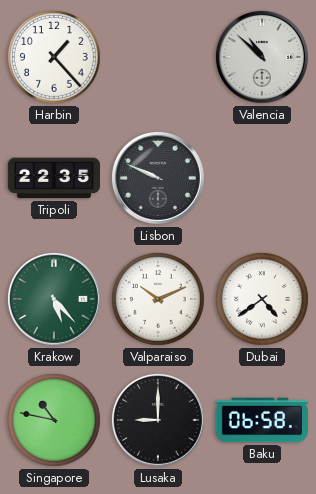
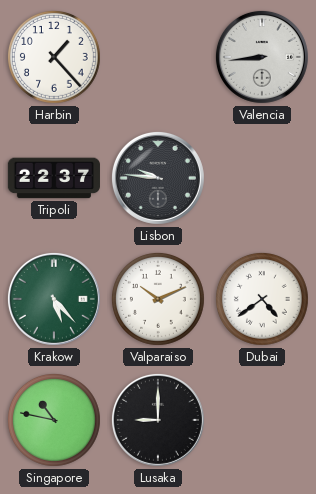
Valencia: 10:52 -> 8:44
Tripoli: 22:35 -> 22:37
Lisbon: 9:49 -> 9:46
Baku: 06:58 -> none
